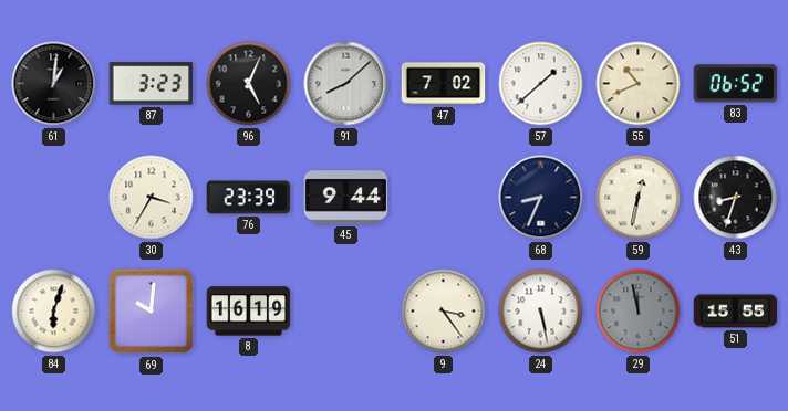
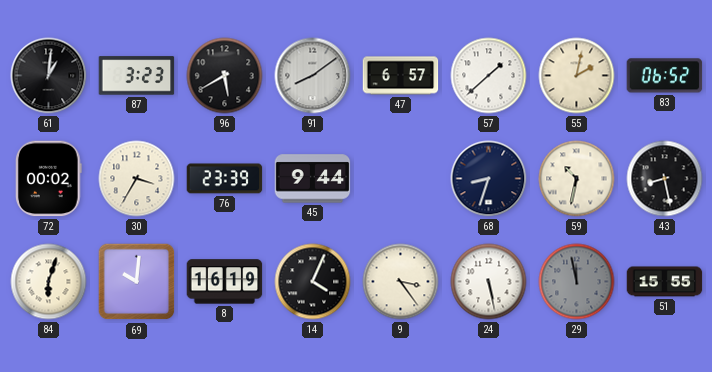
96: 5:04 -> 5:40
91: 8:08 -> 8:09
47: 7:02 -> 6:57
55: 10:41 -> 2:02
72: none -> 00:02
68: 8:34 -> 8:33
59: 12:32 -> 10:32
43: 8:33 -> 8:28
14: none -> 4:04
